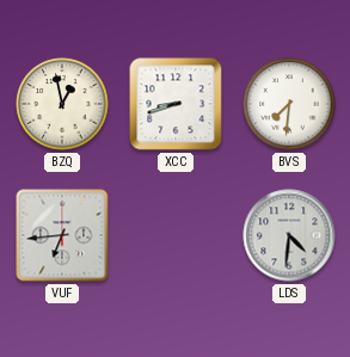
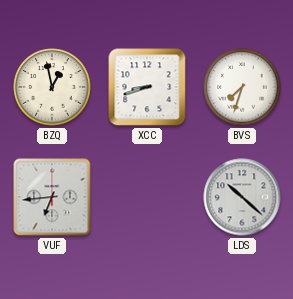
BVS: 7:31 -> 7:33
LDS: 4:31 -> 10:22
